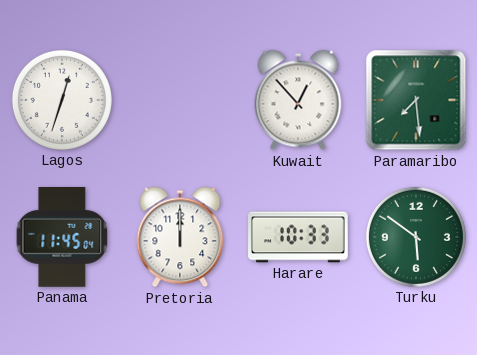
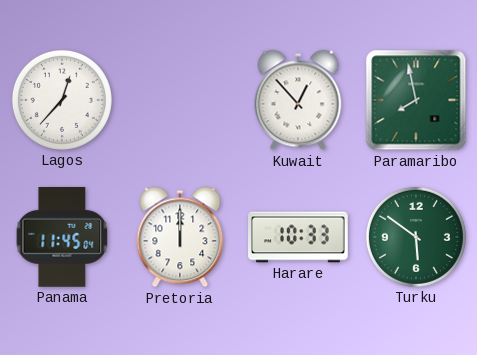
Lagos: 12:33 -> 12:37
Paramaribo: 7:29 -> 7:58
